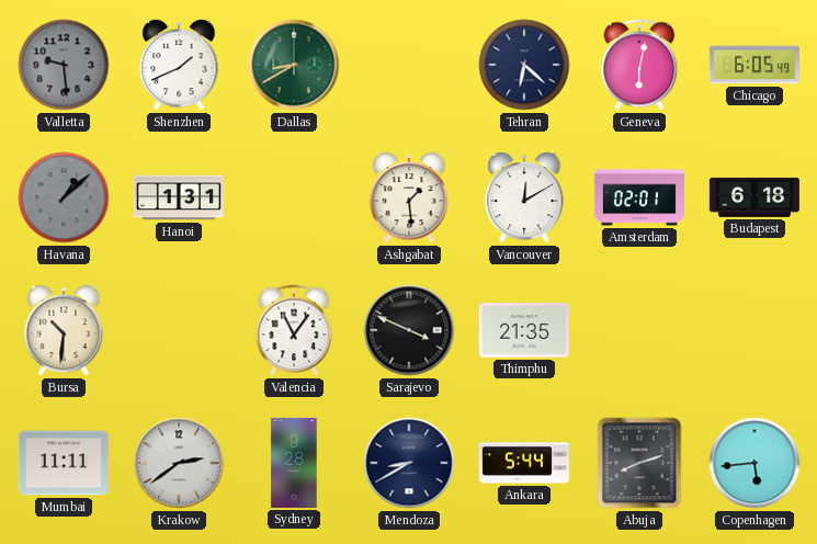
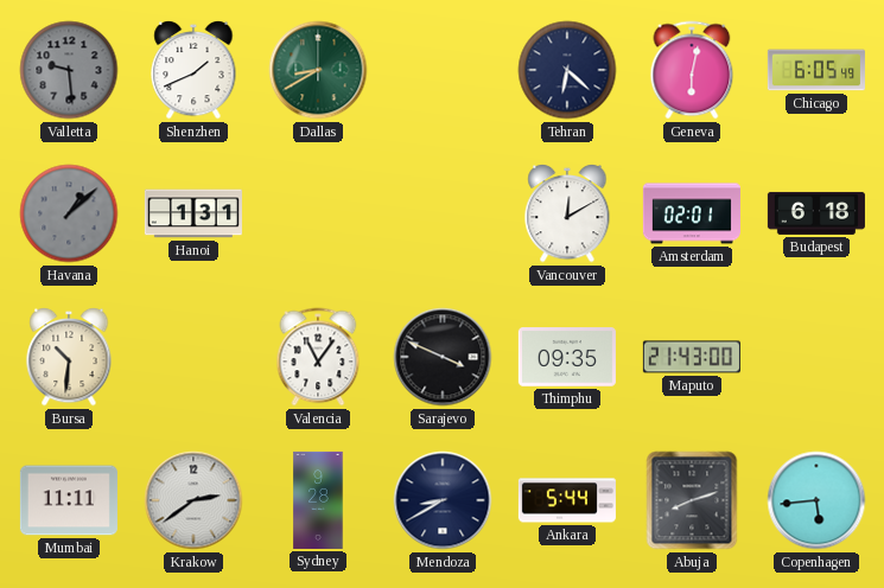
Ashgabat: 1:29 -> none
Thimphu: 21:35 -> 09:35
Maputo: none -> 21:43
